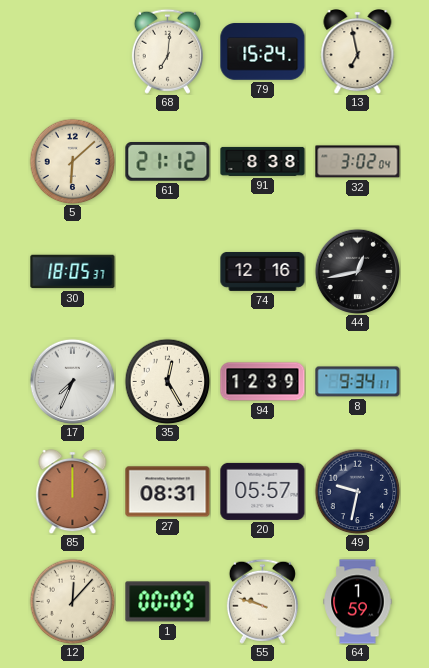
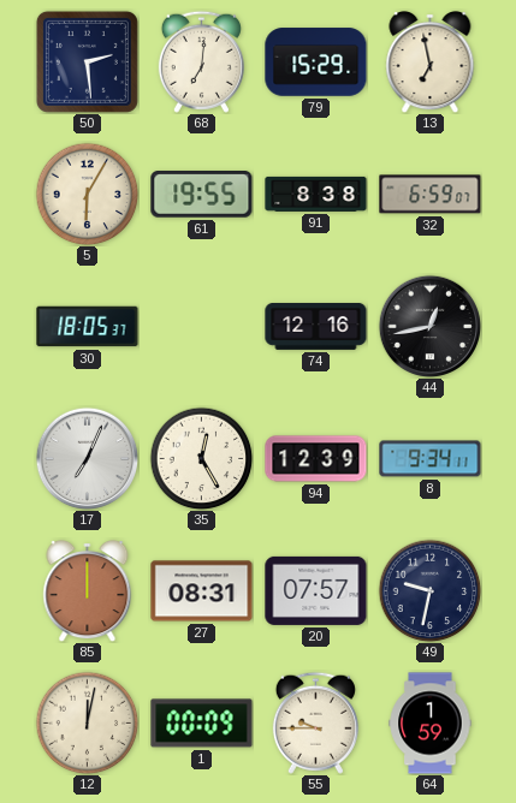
50: none -> 2:29
79: 15:24 -> 15:29
5: 6:08 -> 6:05
61: 21:12 -> 19:55
32: 3:02 -> 6:59
17: 7:34 -> 7:04
20: 05:57 -> 07:57
12: 12:07 -> 12:02
55: 9:48 -> 9:45
